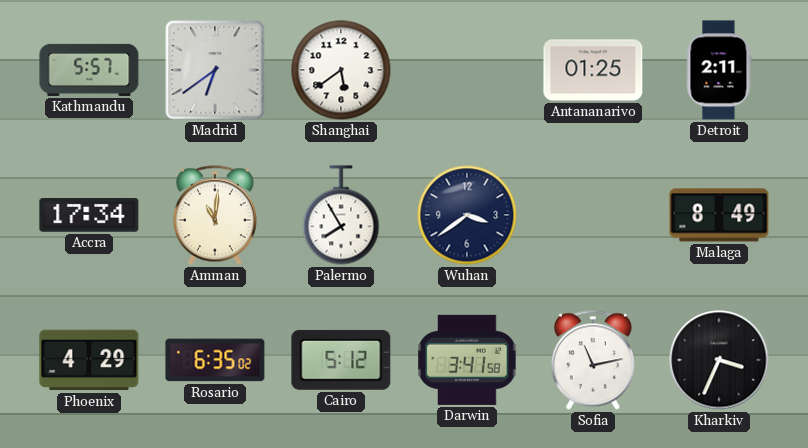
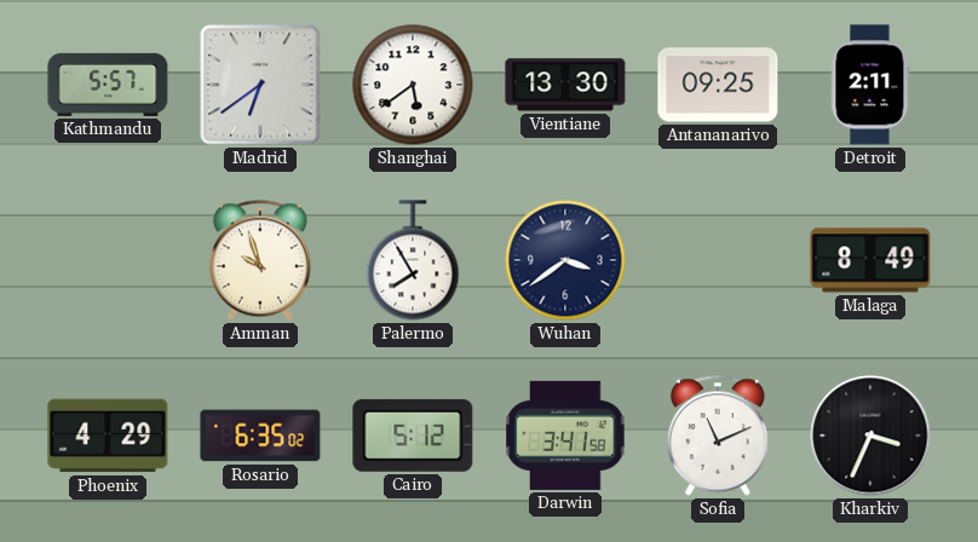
Vientiane: none -> 13:30
Antananarivo: 01:25 -> 09:25
Accra: 17:34 -> none
Amman: 11:01 -> 9:57
Sofia: 11:13 -> 11:11
